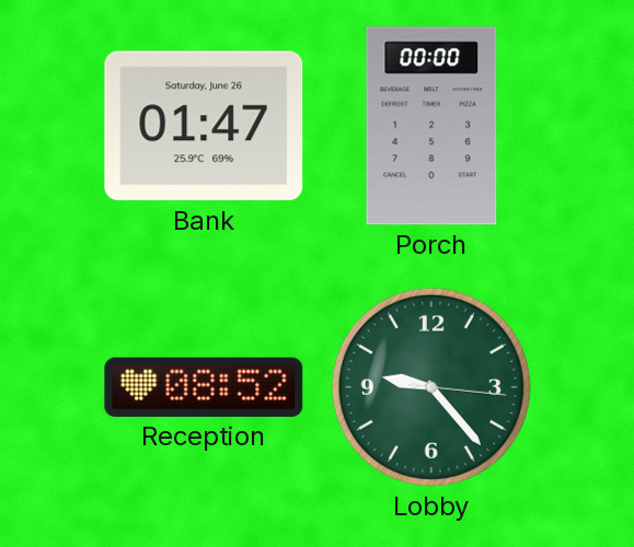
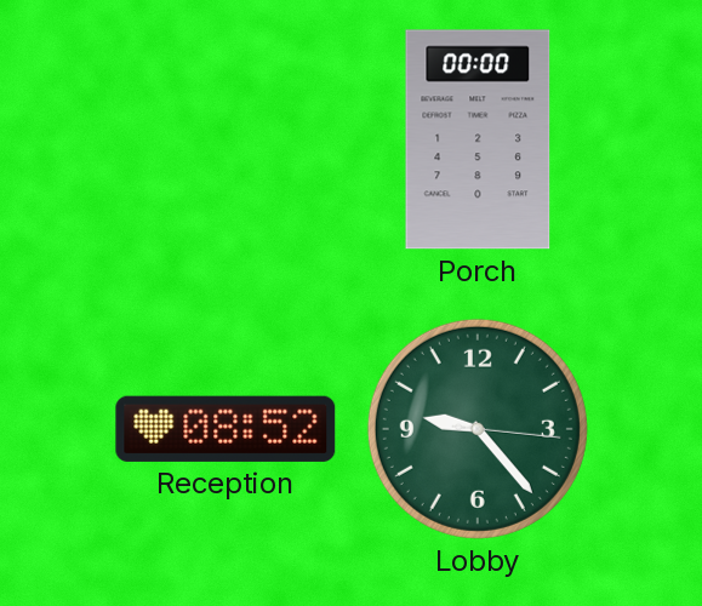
Bank: 01:47 -> none
